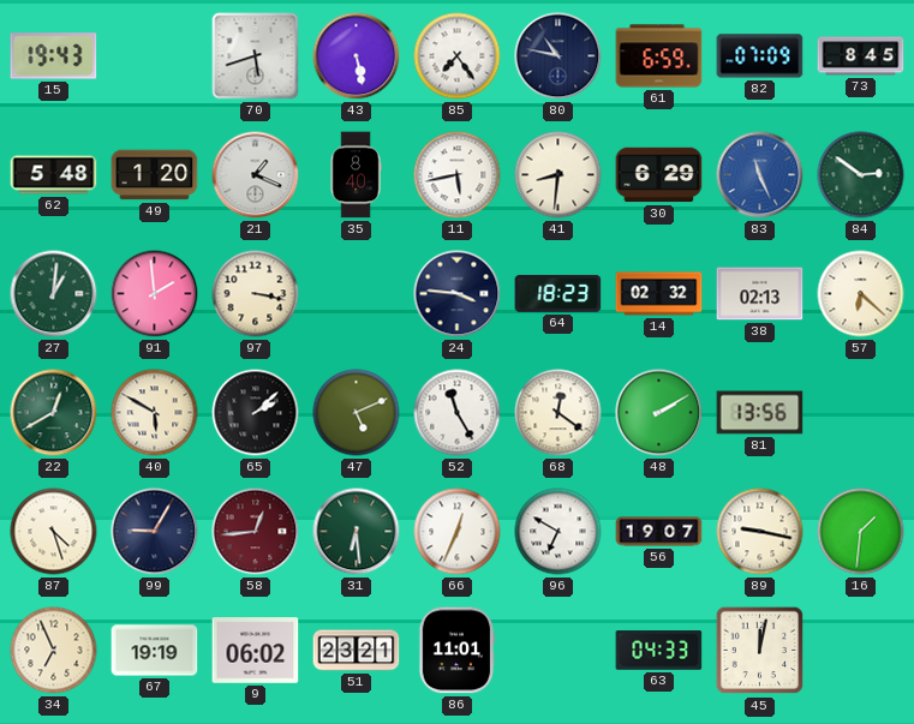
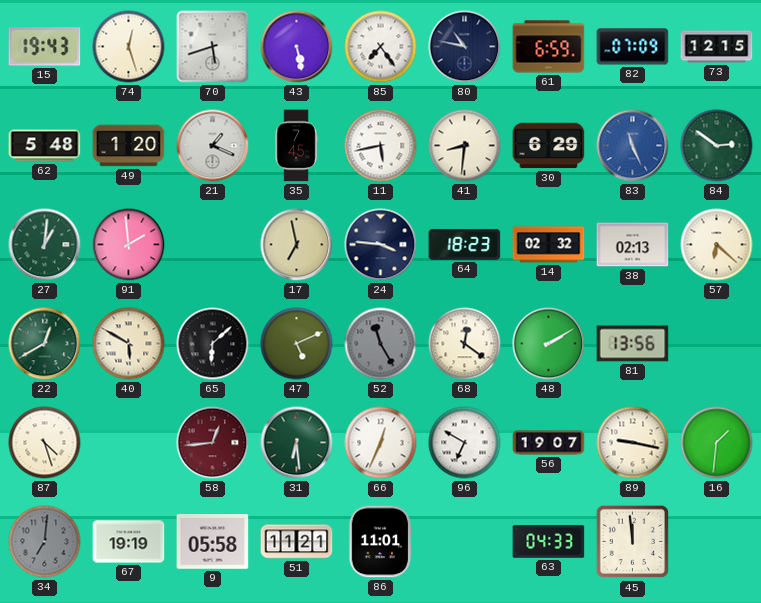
74: none -> 12:27
73: 8:45 -> 12:15
35: 8:40 -> 7:45
97: 3:17 -> none
17: none -> 6:58
65: 2:08 -> 6:08
52 dial: white -> grey
99: 9:05 -> none
34: 6:56 -> 7:01
34 dial: cream -> grey
9: 06:02 -> 05:58
51: 23:21 -> 11:21
45: 12:02 -> 11:59
